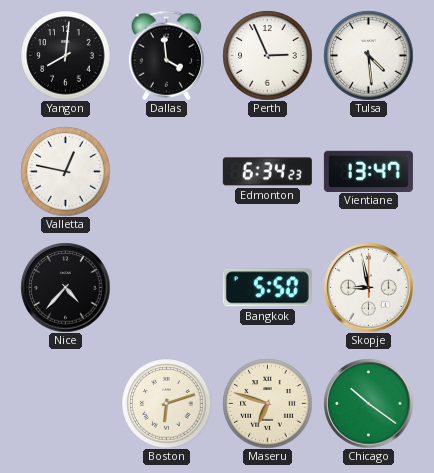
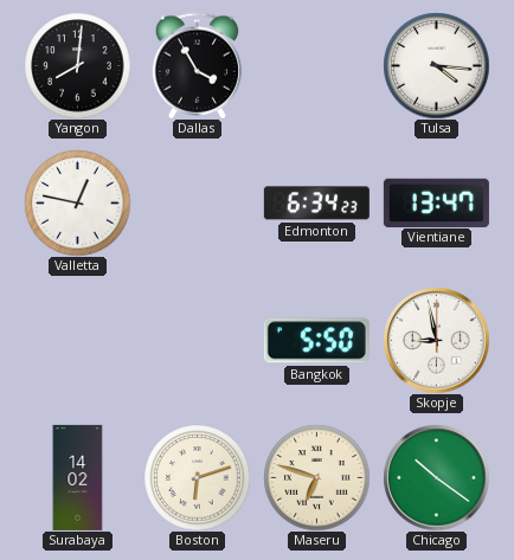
Dallas: 3:59 -> 3:55
Perth: 2:56 -> none
Tulsa: 4:29 -> 4:16
Nice: 4:37 -> none
Surabaya: none -> 14:02
